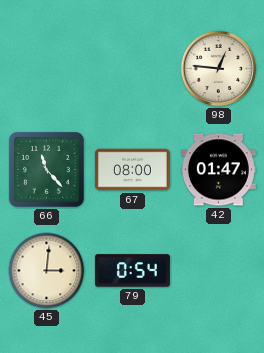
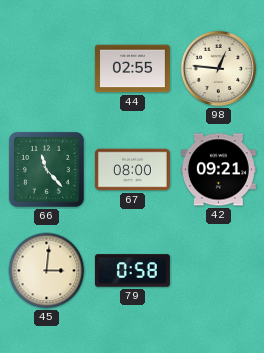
44: none -> 02:55
42: 01:47 -> 09:21
79: 0:54 -> 0:58
